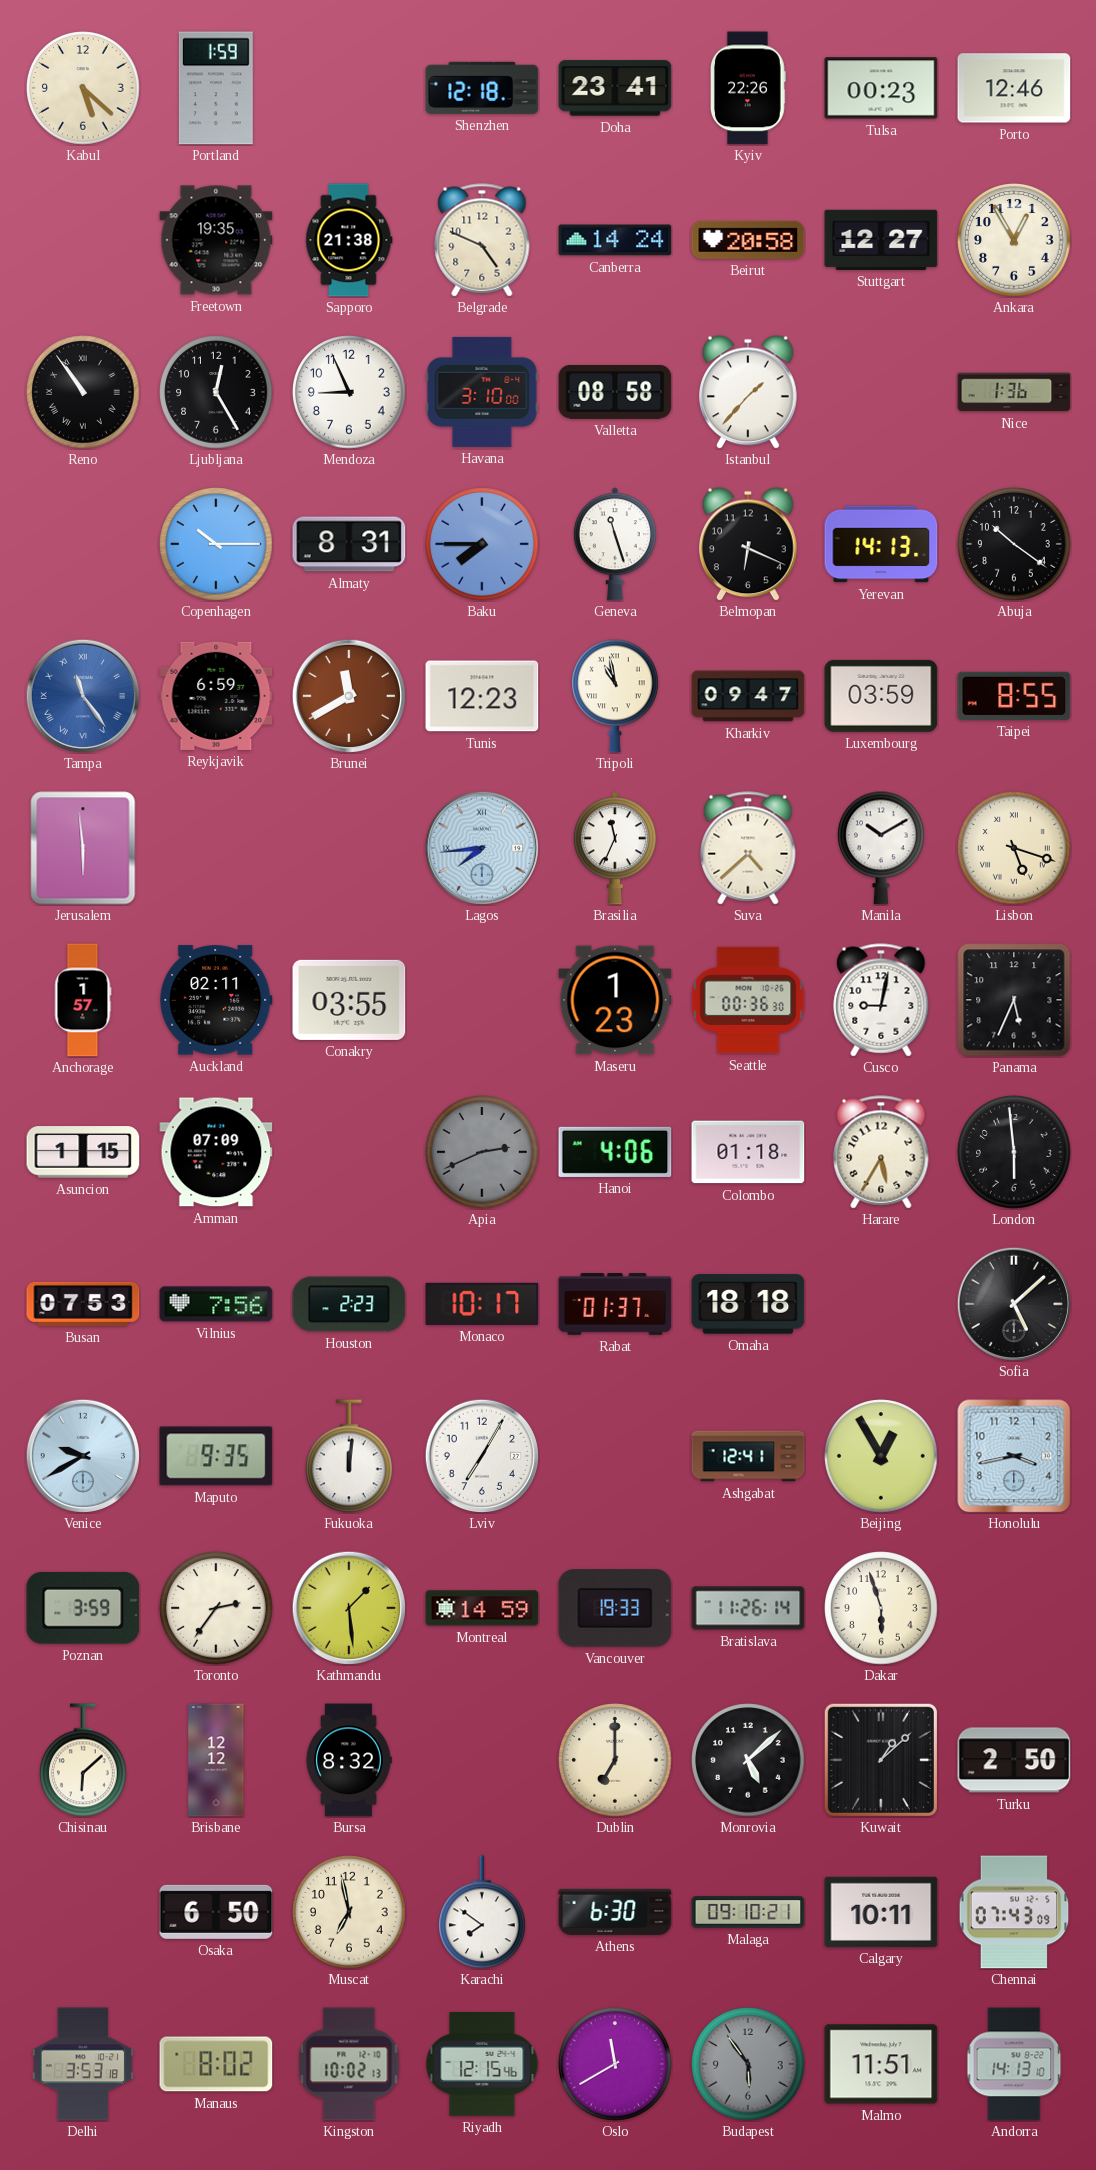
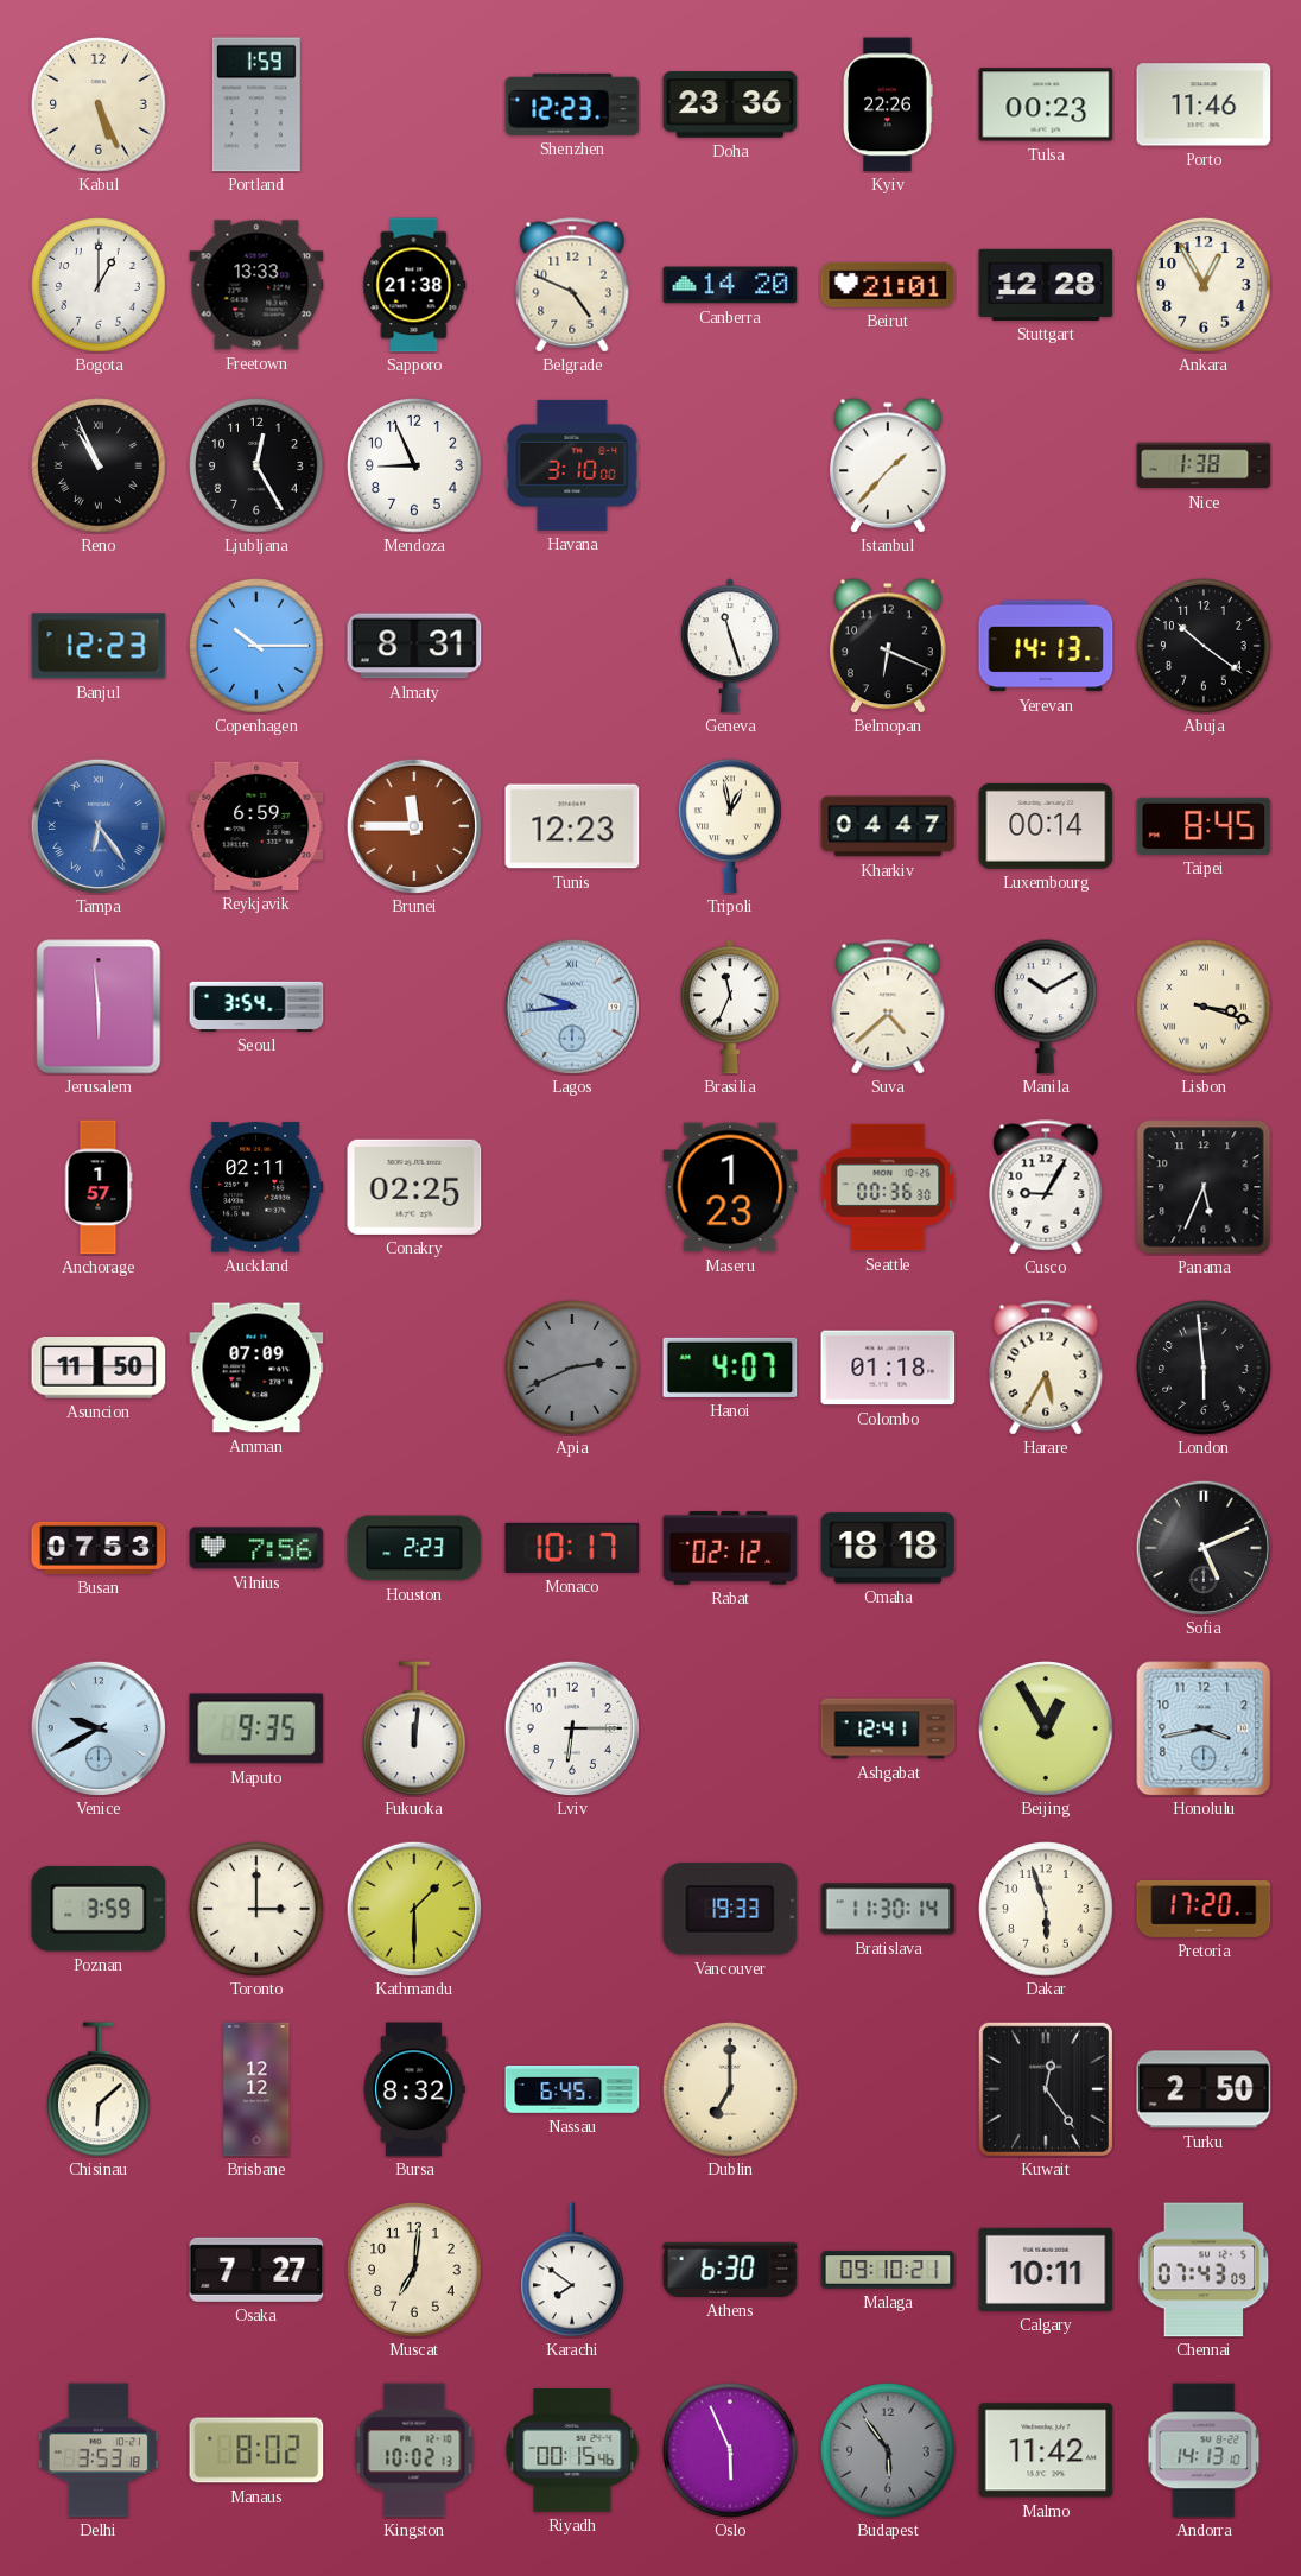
Kabul: 5:22 -> 5:26
Shenzhen: 12:18 -> 12:23
Doha: 23:41 -> 23:36
Porto: 12:46 -> 11:46
Bogota: none -> 1:00
Freetown: 19:35 -> 13:33
Canberra: 14:24 -> 14:20
Beirut: 20:58 -> 21:01
Stuttgart: 12:27 -> 12:28
Reno: 10:54 -> 10:56
Valletta: 08:58 -> none
Nice: 1:36 -> 1:38
Banjul: none -> 12:23
Baku: 7:45 -> none
Tampa: 11:24 -> 6:24
Brunei: 11:40 -> 11:45
Tripoli: 10:58 -> 12:58
Kharkiv: 09:47 -> 04:47
Luxembourg: 03:59 -> 00:14
Taipei: 8:55 -> 8:45
Seoul: none -> 3:54
Lagos: 7:44 -> 9:44
Lisbon: 5:18 -> 3:18
Conakry: 03:55 -> 02:25
Cusco: 9:02 -> 9:05
Asuncion: 1:15 -> 11:50
Hanoi: 4:06 -> 4:07
Rabat: 01:37 -> 02:12
Sofia: 5:08 -> 5:11
Lviv: 7:05 -> 6:15
Toronto: 2:36 -> 3:00
Kathmandu: 1:29 -> 1:30
Montreal: 14:59 -> none
Bratislava: 11:26 -> 11:30
Pretoria: none -> 17:20
Nassau: none -> 6:45
Monrovia: 5:08 -> none
Kuwait: 1:08 -> 12:24
Osaka: 6:50 -> 7:27
Muscat: 6:58 -> 7:01
Riyadh: 12:15 -> 00:15
Oslo: 11:40 -> 5:56
Malmo: 11:51 -> 11:42
